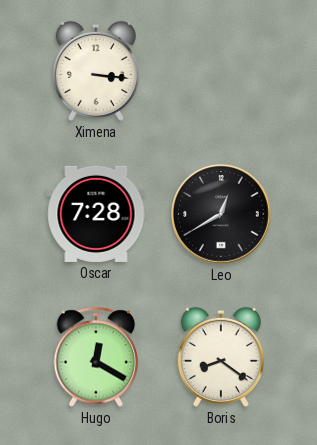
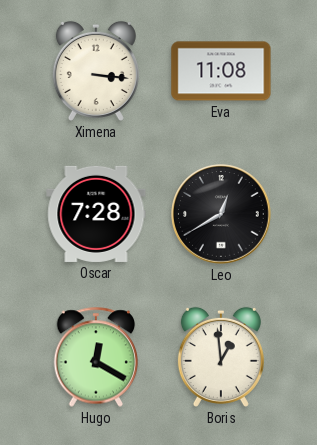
Eva: none -> 11:08
Boris: 8:21 -> 12:59
